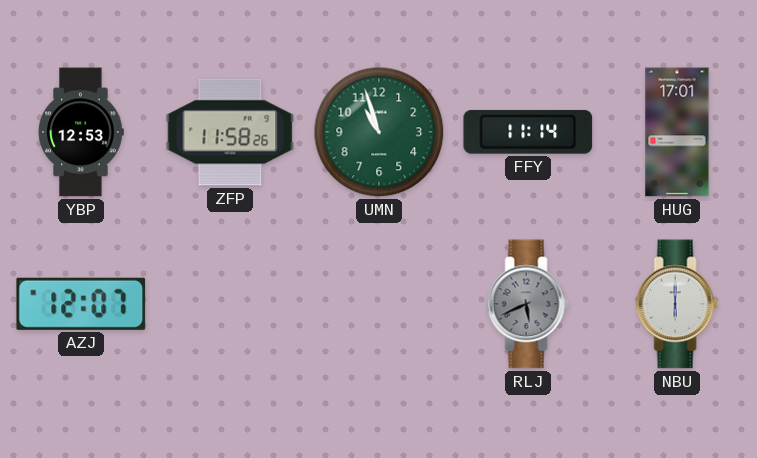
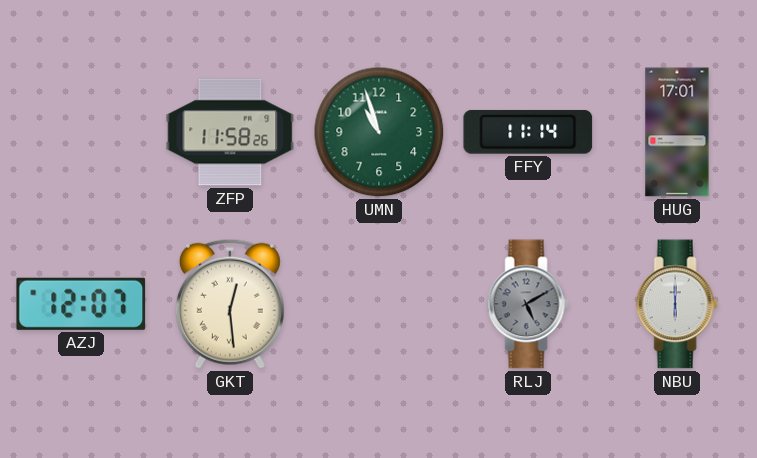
YBP: 12:53 -> none
GKT: none -> 12:29
RLJ: 5:41 -> 5:10
